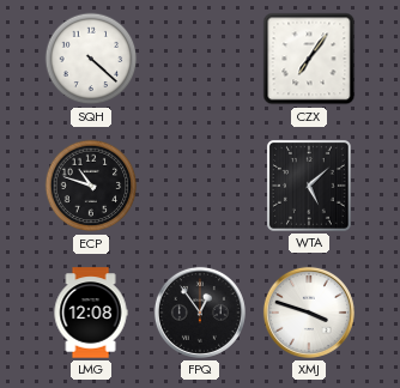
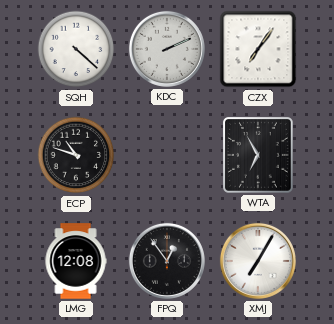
KDC: none -> 2:11
WTA: 5:08 -> 6:55
XMJ: 3:48 -> 7:05
